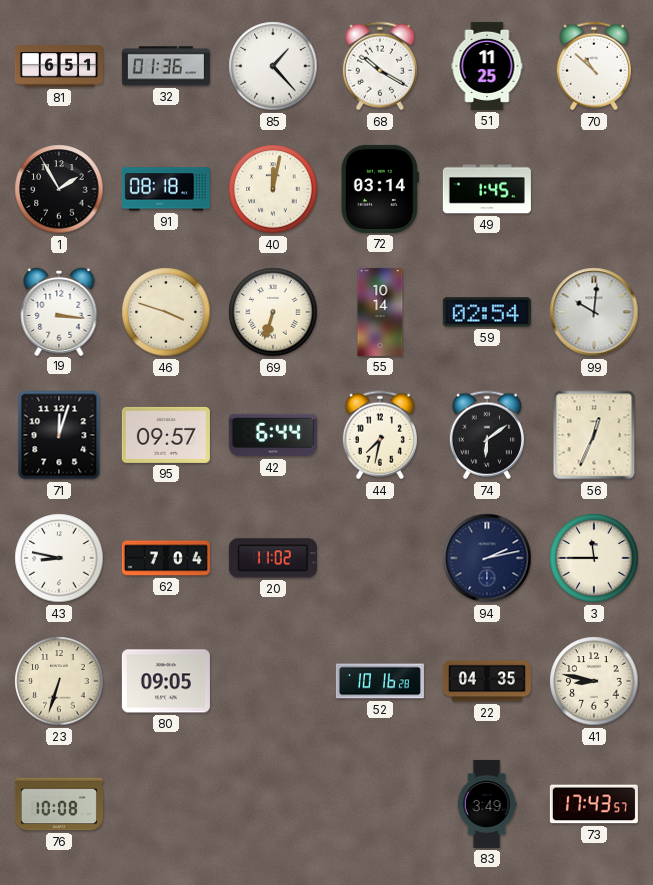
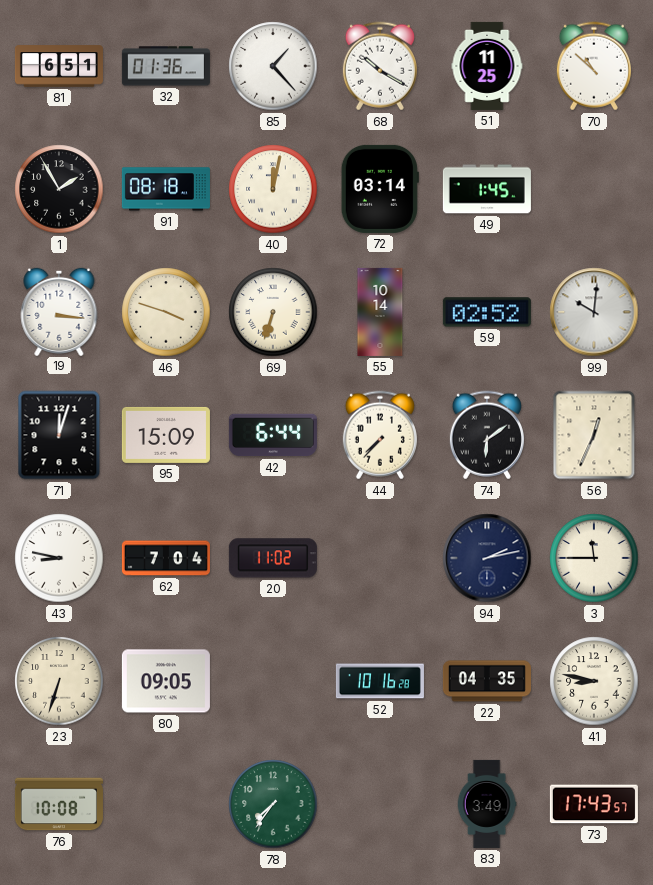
59: 02:54 -> 02:52
95: 09:57 -> 15:09
44: 7:32 -> 7:37
78: none -> 7:36
